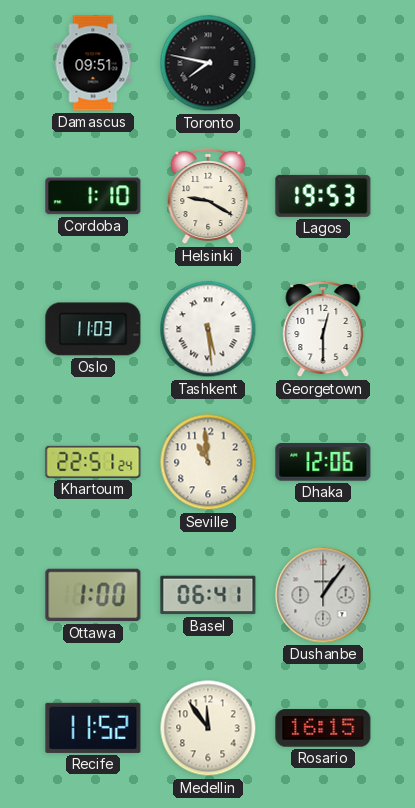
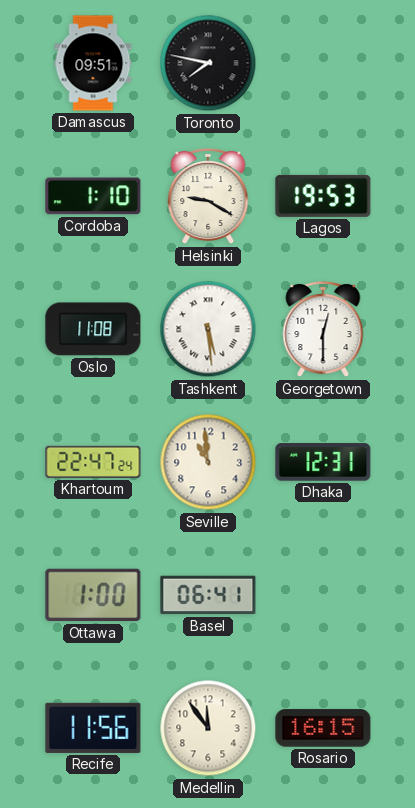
Oslo: 11:03 -> 11:08
Khartoum: 22:51 -> 22:47
Dhaka: 12:06 -> 12:31
Dushanbe: 1:06 -> none
Recife: 11:52 -> 11:56
